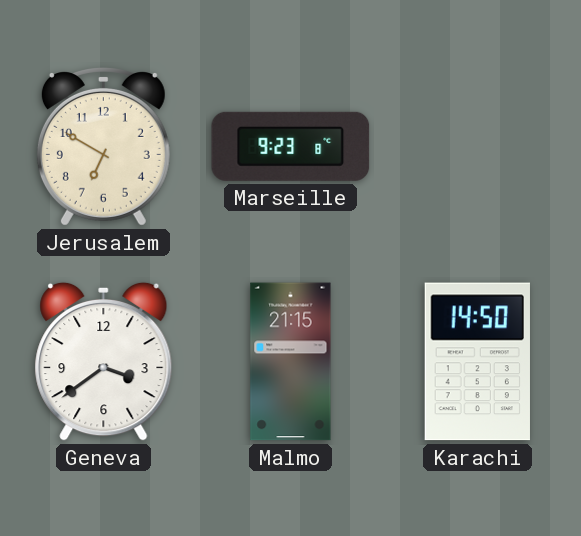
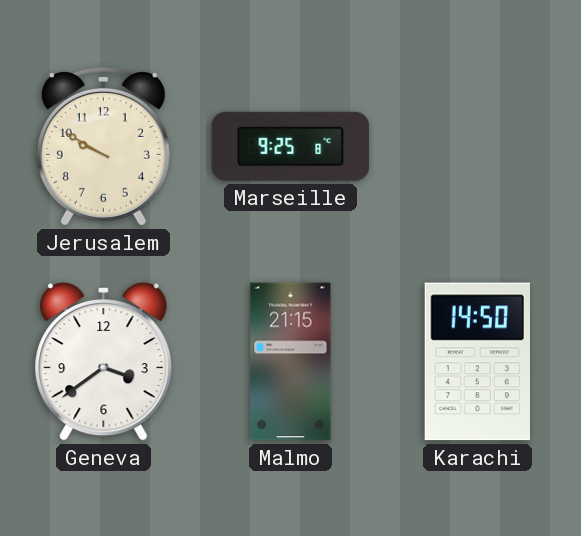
Jerusalem: 6:50 -> 9:50
Marseille: 9:23 -> 9:25
